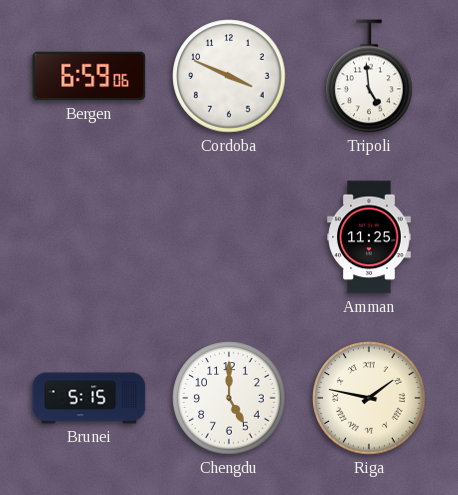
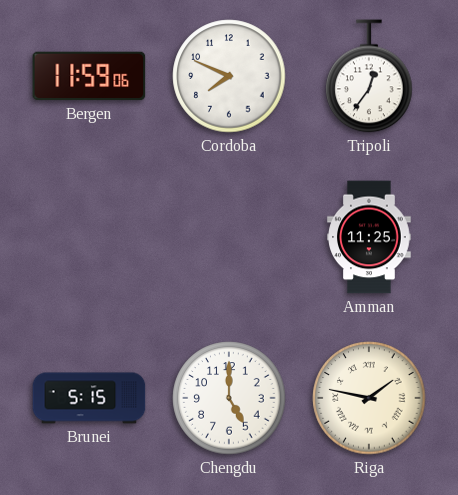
Bergen: 6:59 -> 11:59
Cordoba: 3:49 -> 7:49
Tripoli: 4:59 -> 12:36
